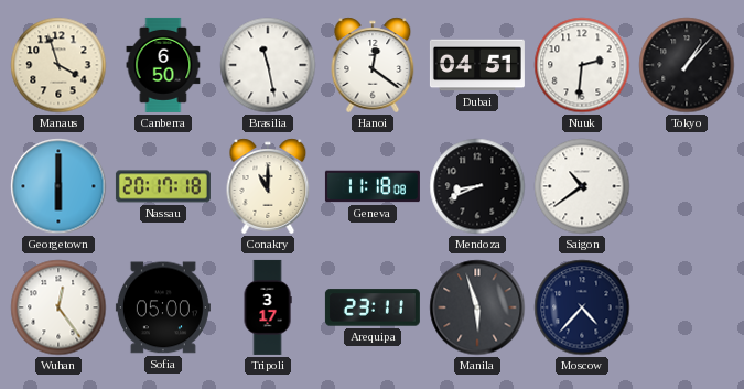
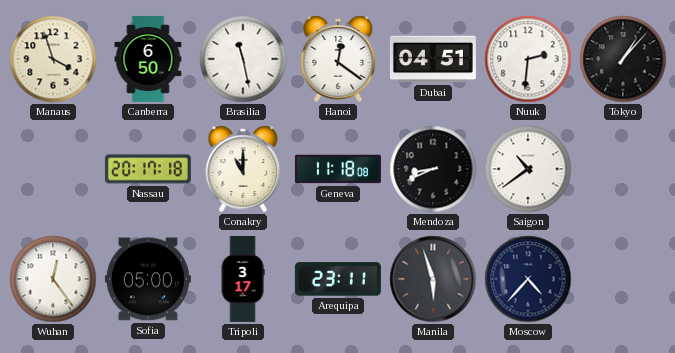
Georgetown: 6:00 -> none
